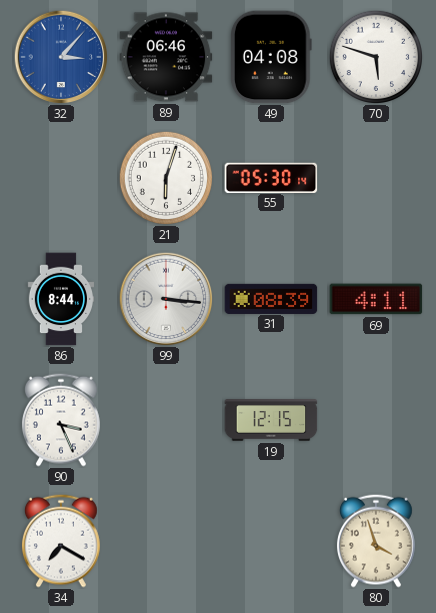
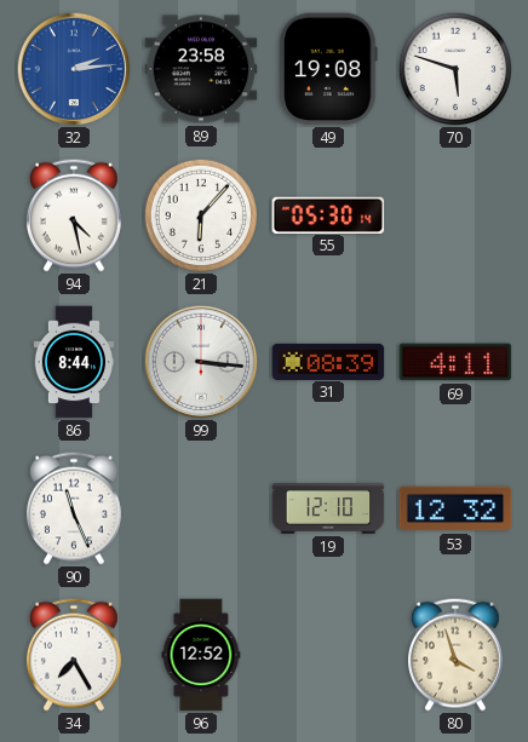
32: 3:07 -> 2:14
89: 06:46 -> 23:58
49: 04:08 -> 19:08
94: none -> 4:28
21: 6:03 -> 6:07
90: 3:26 -> 11:26
19: 12:15 -> 12:10
53: none -> 12:32
34: 7:20 -> 7:25
96: none -> 12:52
